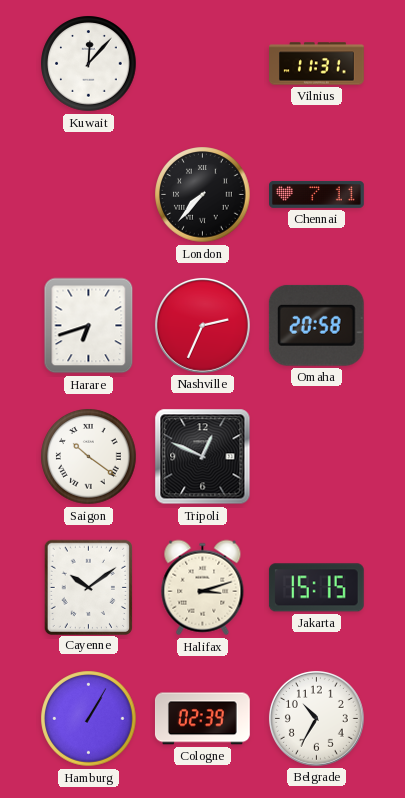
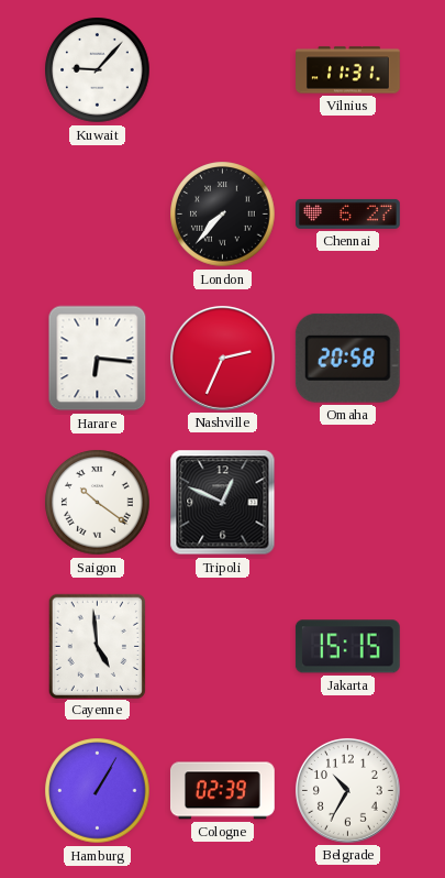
Kuwait: 12:07 -> 9:07
Chennai: 7:11 -> 6:27
Harare: 6:42 -> 6:16
Cayenne: 10:09 -> 4:59
Halifax: 3:12 -> none
